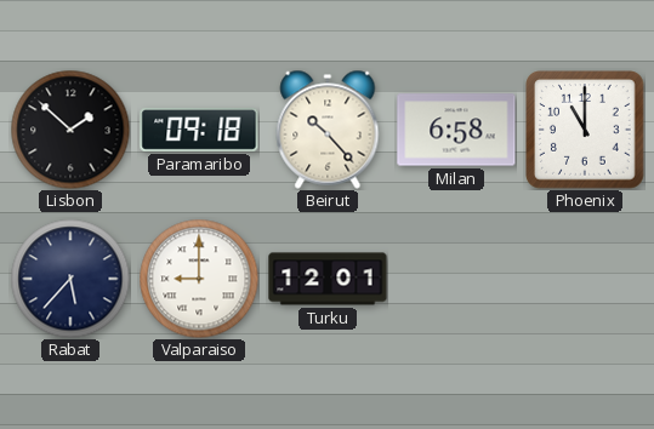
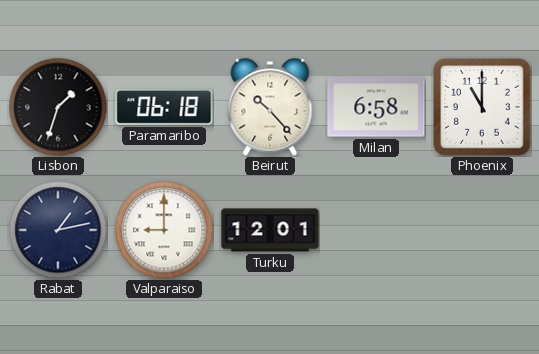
Lisbon: 1:52 -> 1:33
Paramaribo: 09:18 -> 06:18
Rabat: 5:37 -> 1:13
